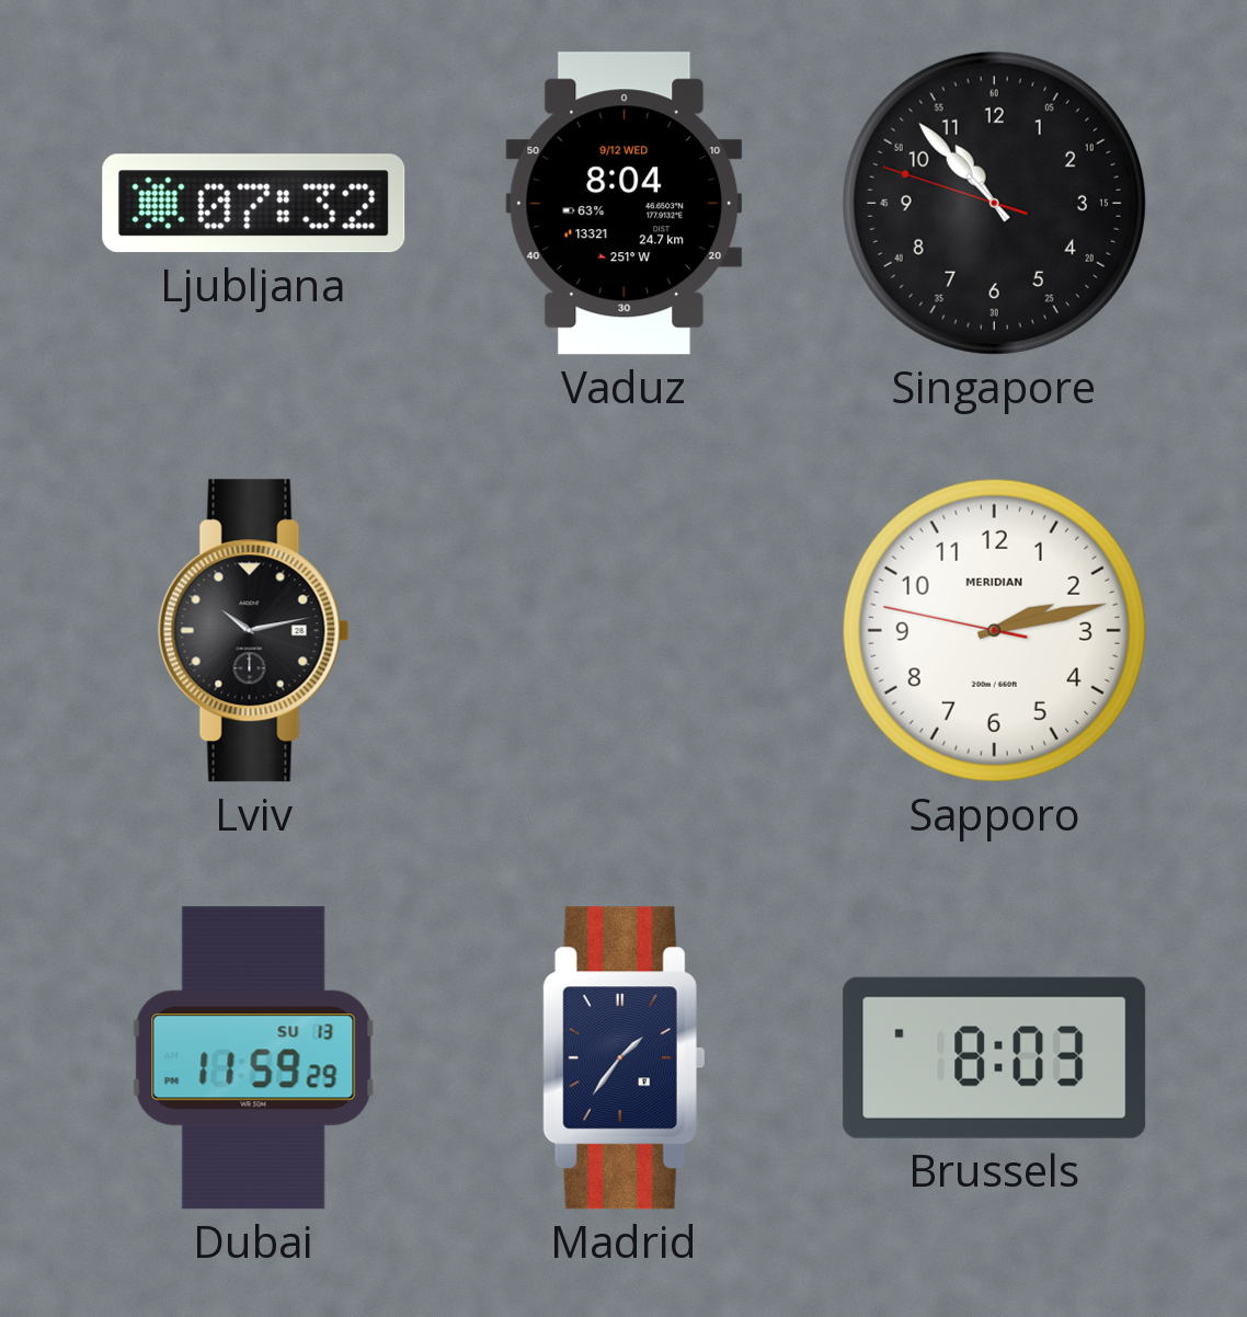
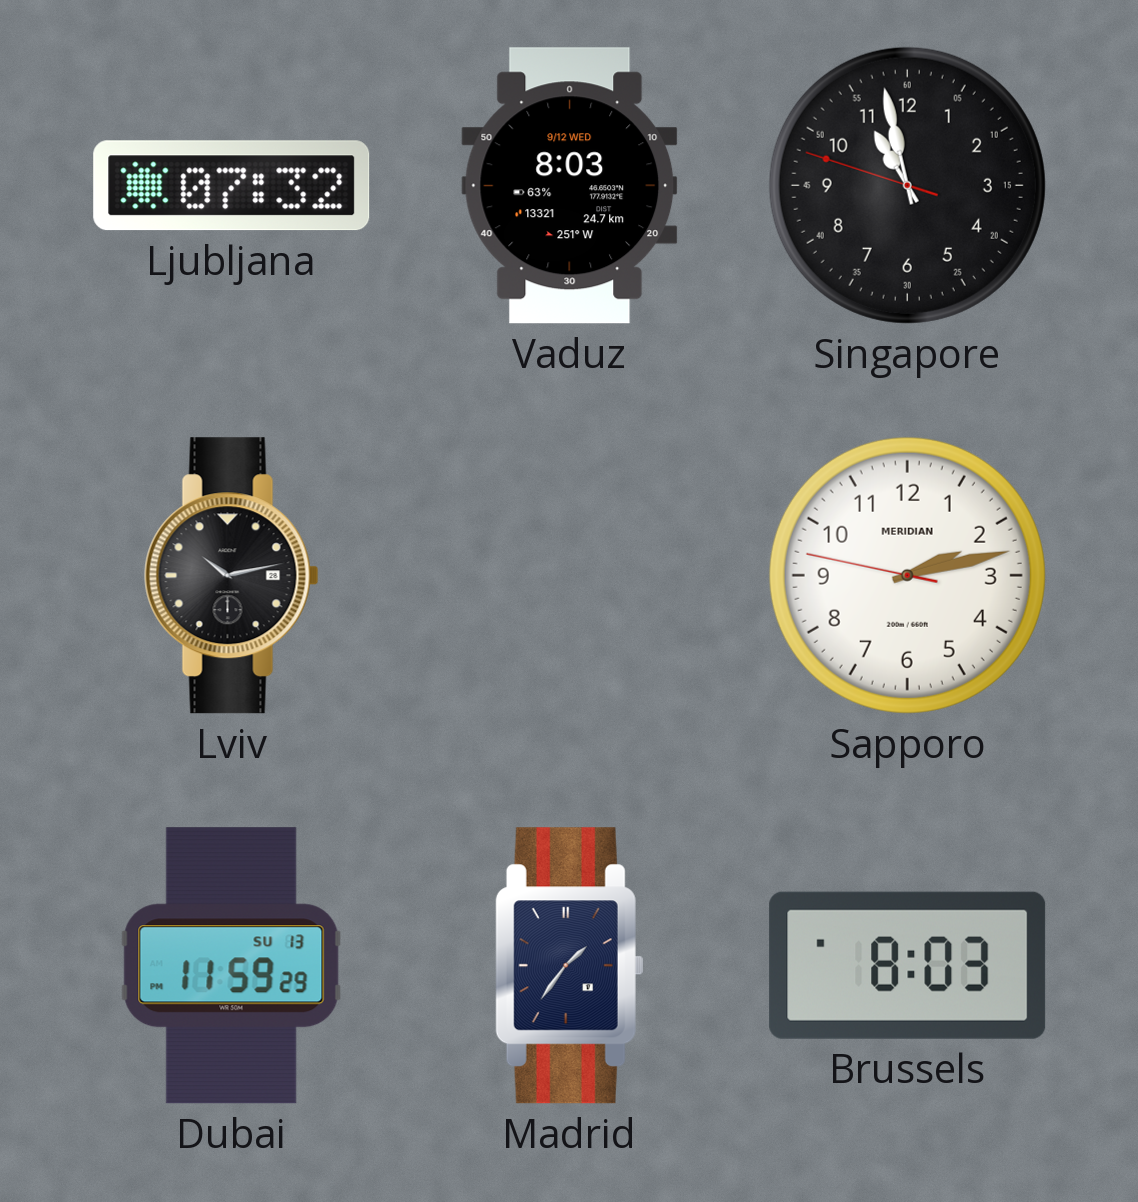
Vaduz: 8:04 -> 8:03
Singapore: 10:52 -> 10:57
